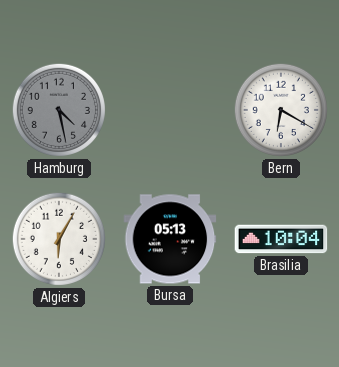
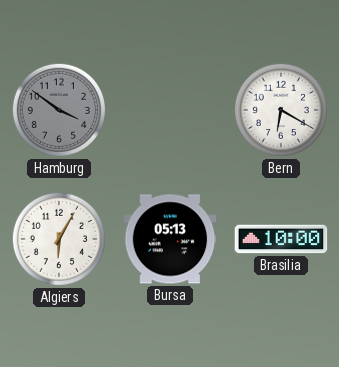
Hamburg: 4:28 -> 3:51
Brasilia: 10:04 -> 10:00
